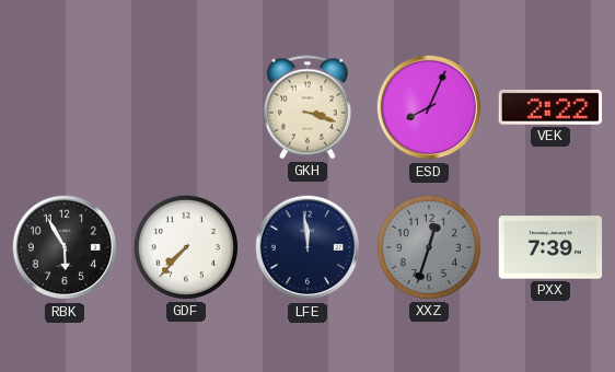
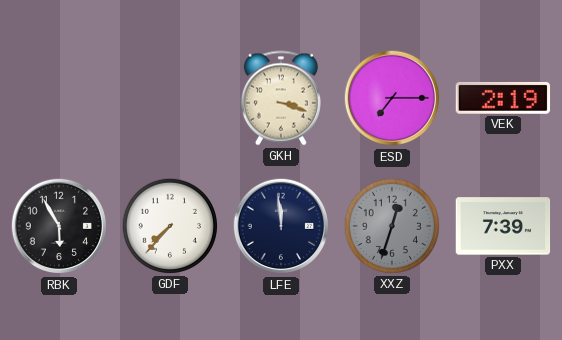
ESD: 8:04 -> 7:15
VEK: 2:22 -> 2:19
